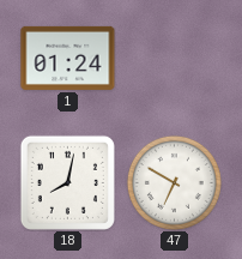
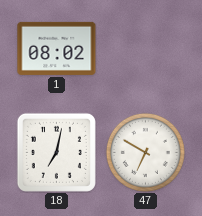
1: 01:24 -> 08:02
18: 8:02 -> 7:02
